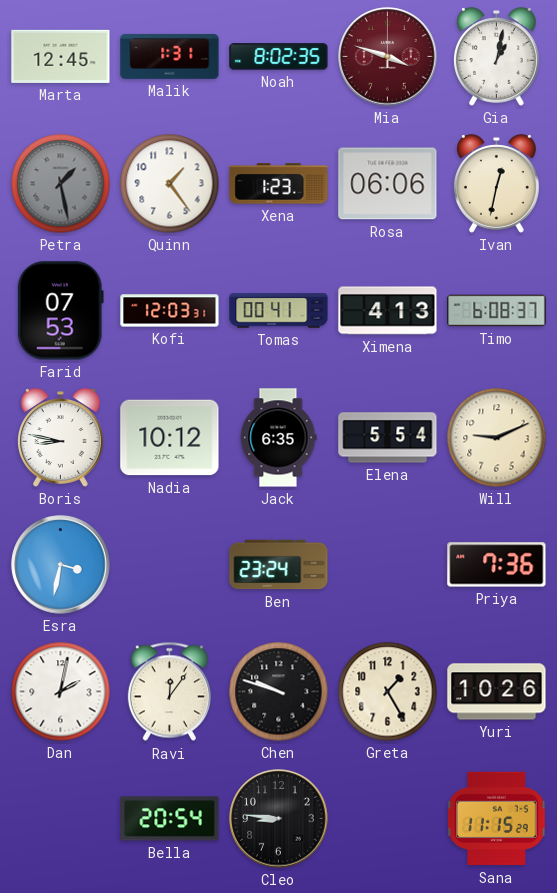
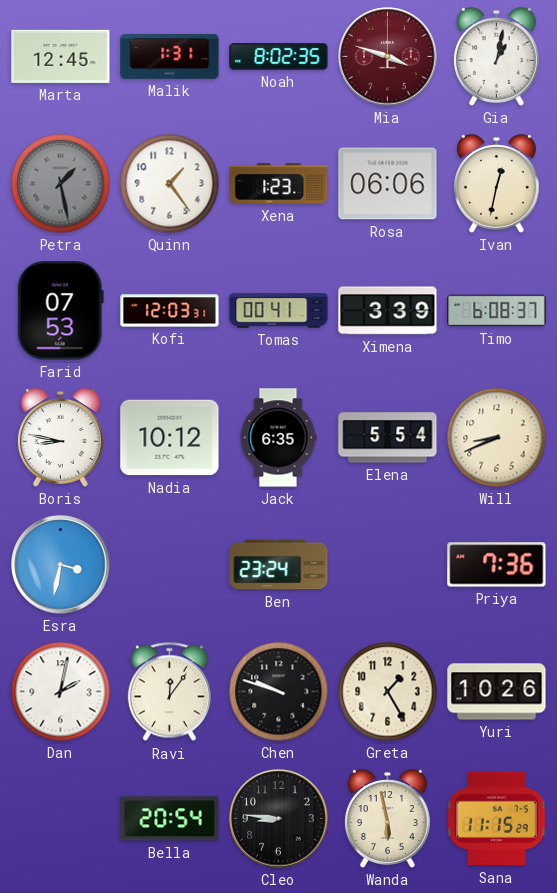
Ximena: 4:13 -> 3:39
Will: 9:11 -> 8:41
Wanda: none -> 5:58
